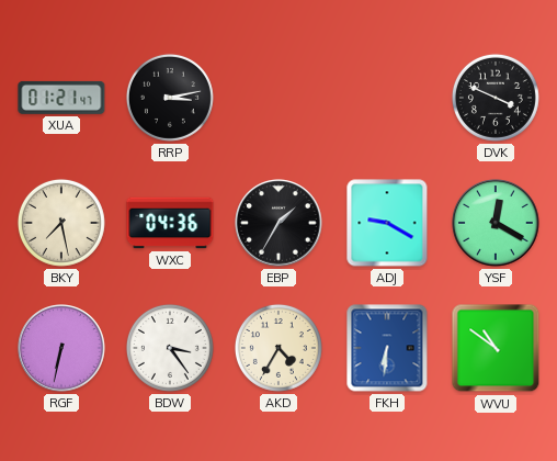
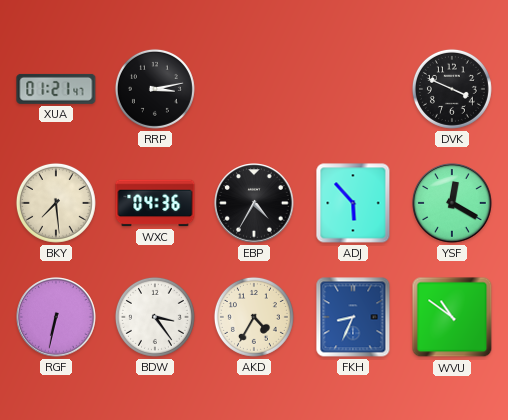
BKY: 7:28 -> 7:29
EBP: 1:35 -> 4:35
ADJ: 9:20 -> 5:53
FKH: 6:31 -> 8:34
